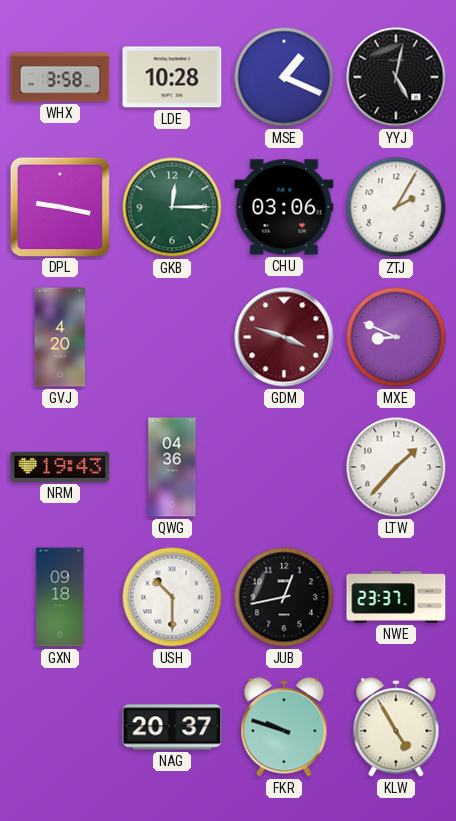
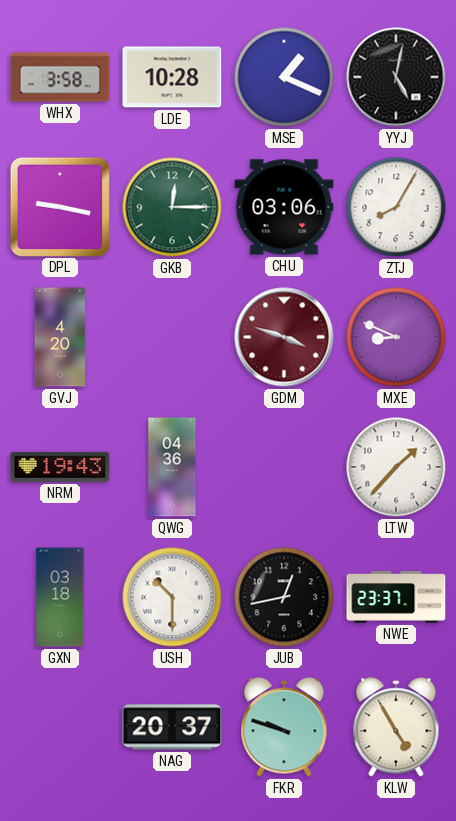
ZTJ: 2:05 -> 8:05
GXN: 09:18 -> 03:18
